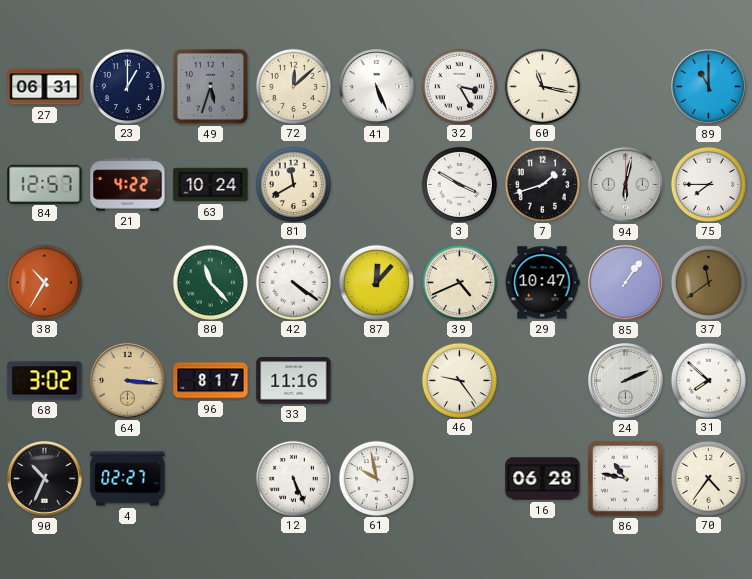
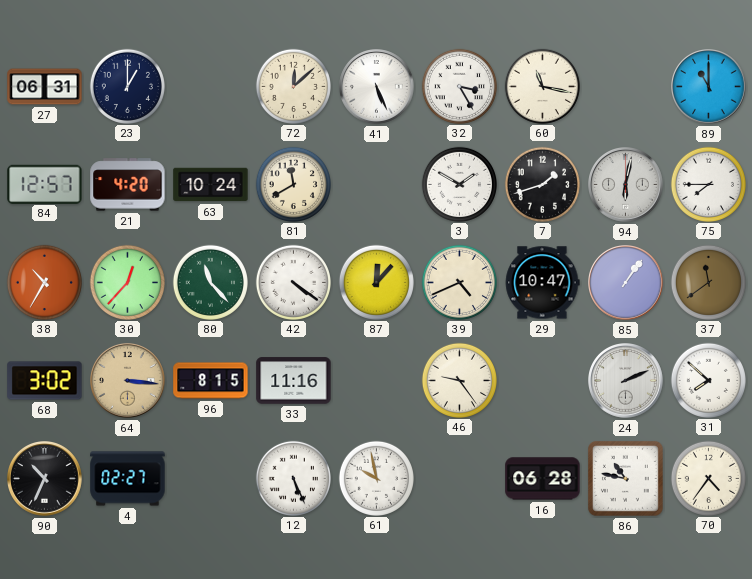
49: 5:33 -> none
21: 4:22 -> 4:20
3: 3:50 -> 1:50
30: none -> 12:37
96: 8:17 -> 8:15
